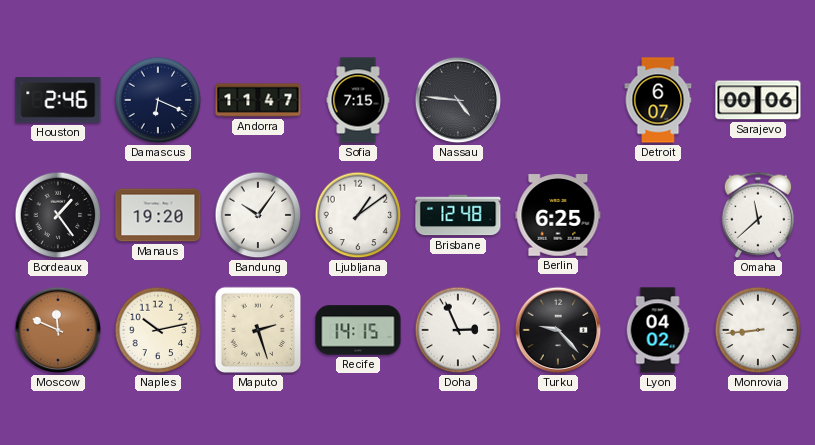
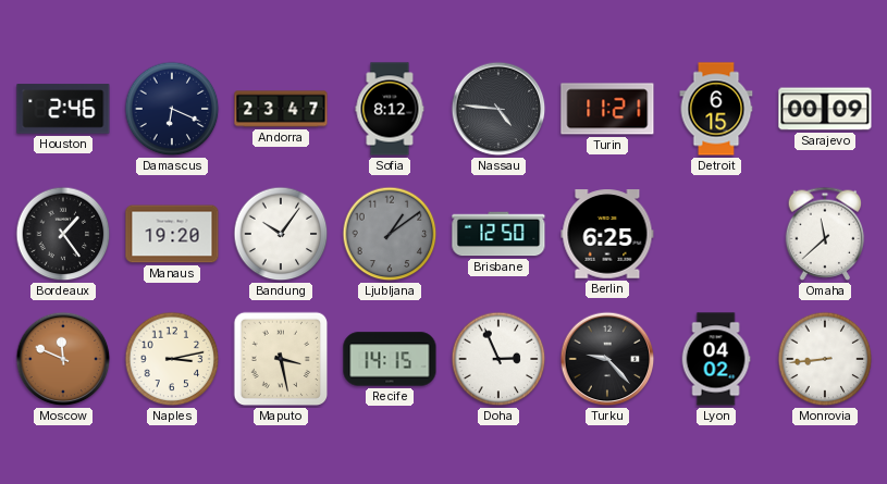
Andorra: 11:47 -> 23:47
Sofia: 7:15 -> 8:12
Turin: none -> 11:21
Detroit: 6:07 -> 6:15
Sarajevo: 00:06 -> 00:09
Ljubljana dial: white -> grey
Brisbane: 12:48 -> 12:50
Naples: 10:13 -> 3:13
Maputo: 2:27 -> 3:28
